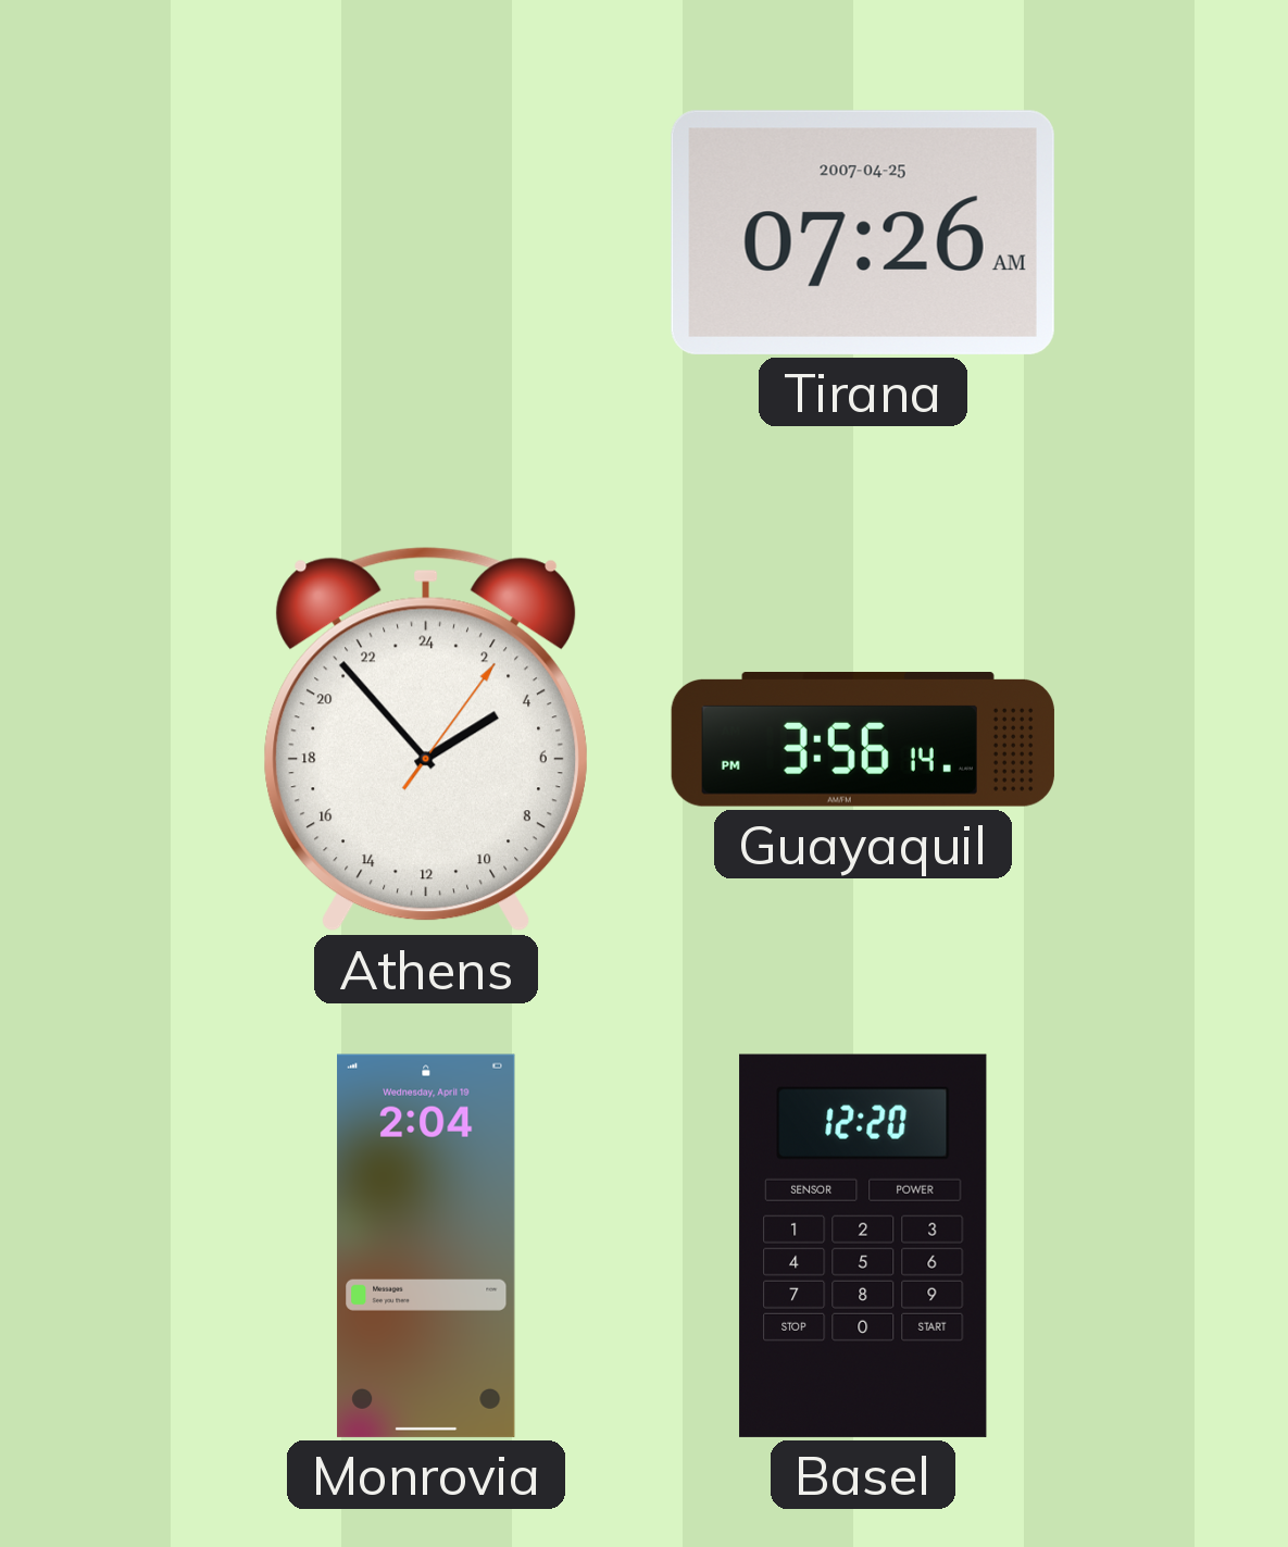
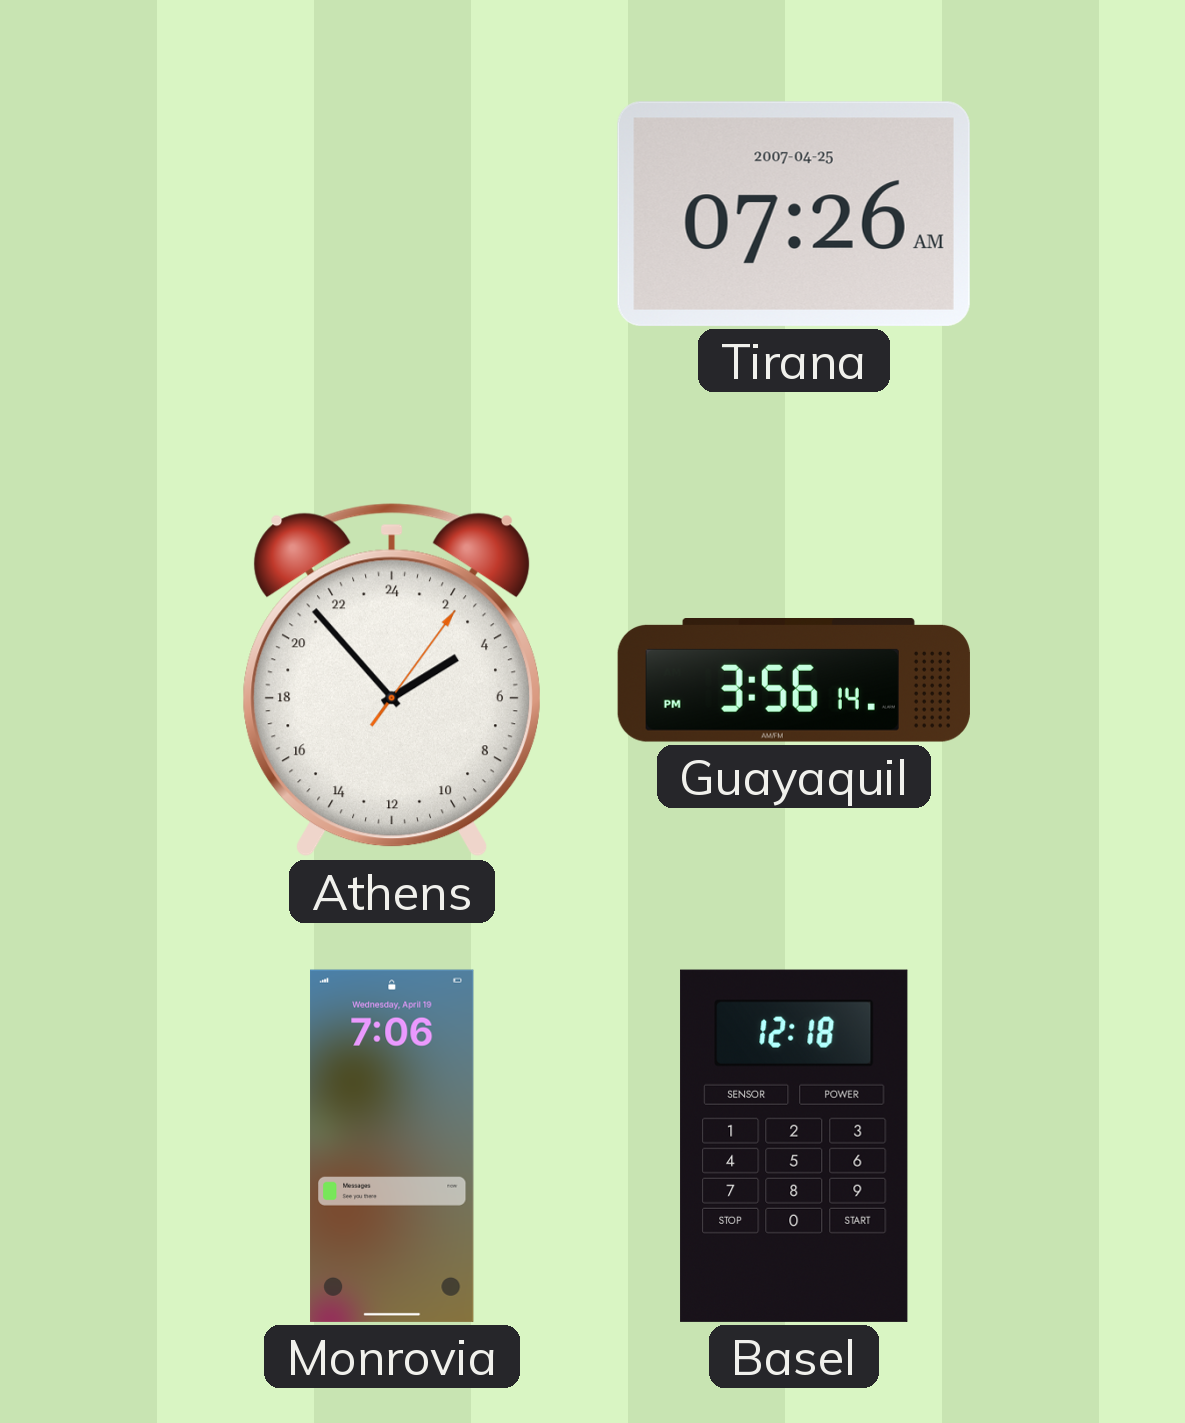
Monrovia: 2:04 -> 7:06
Basel: 12:20 -> 12:18
